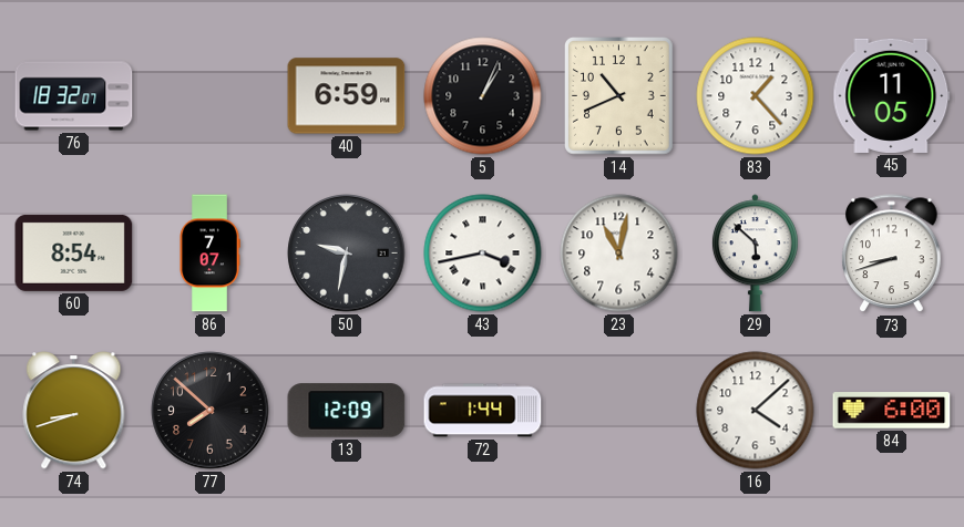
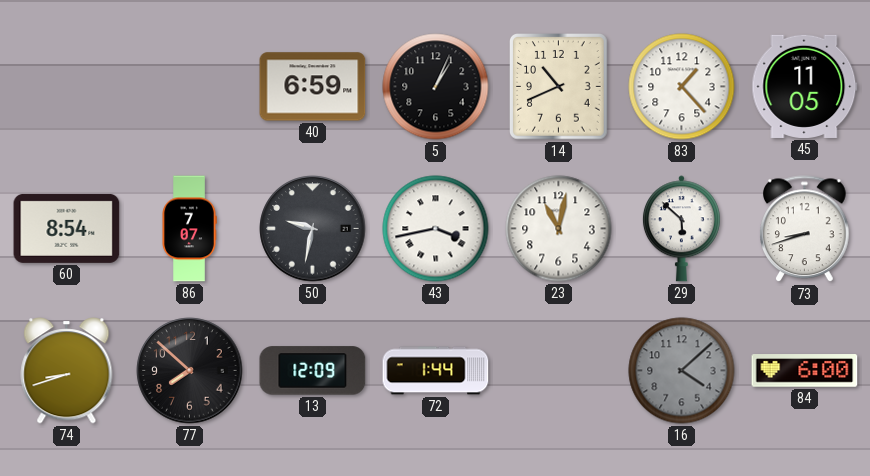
76: 18:32 -> none
16 dial: white -> grey
